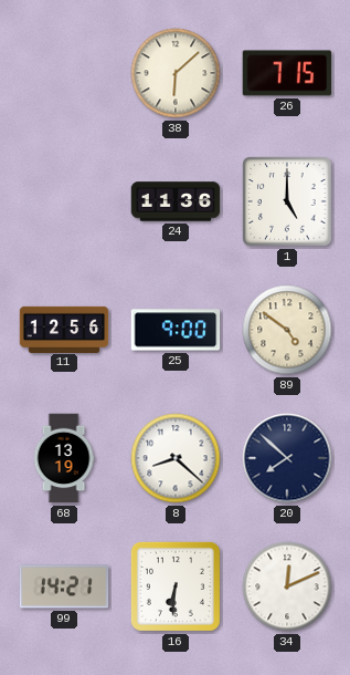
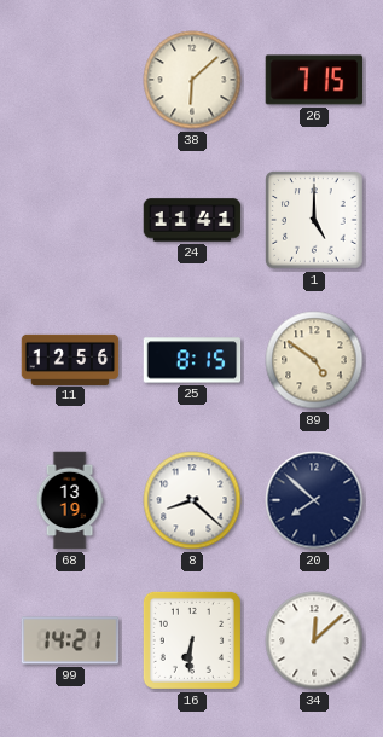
24: 11:36 -> 11:41
25: 9:00 -> 8:15
34: 12:11 -> 12:08
